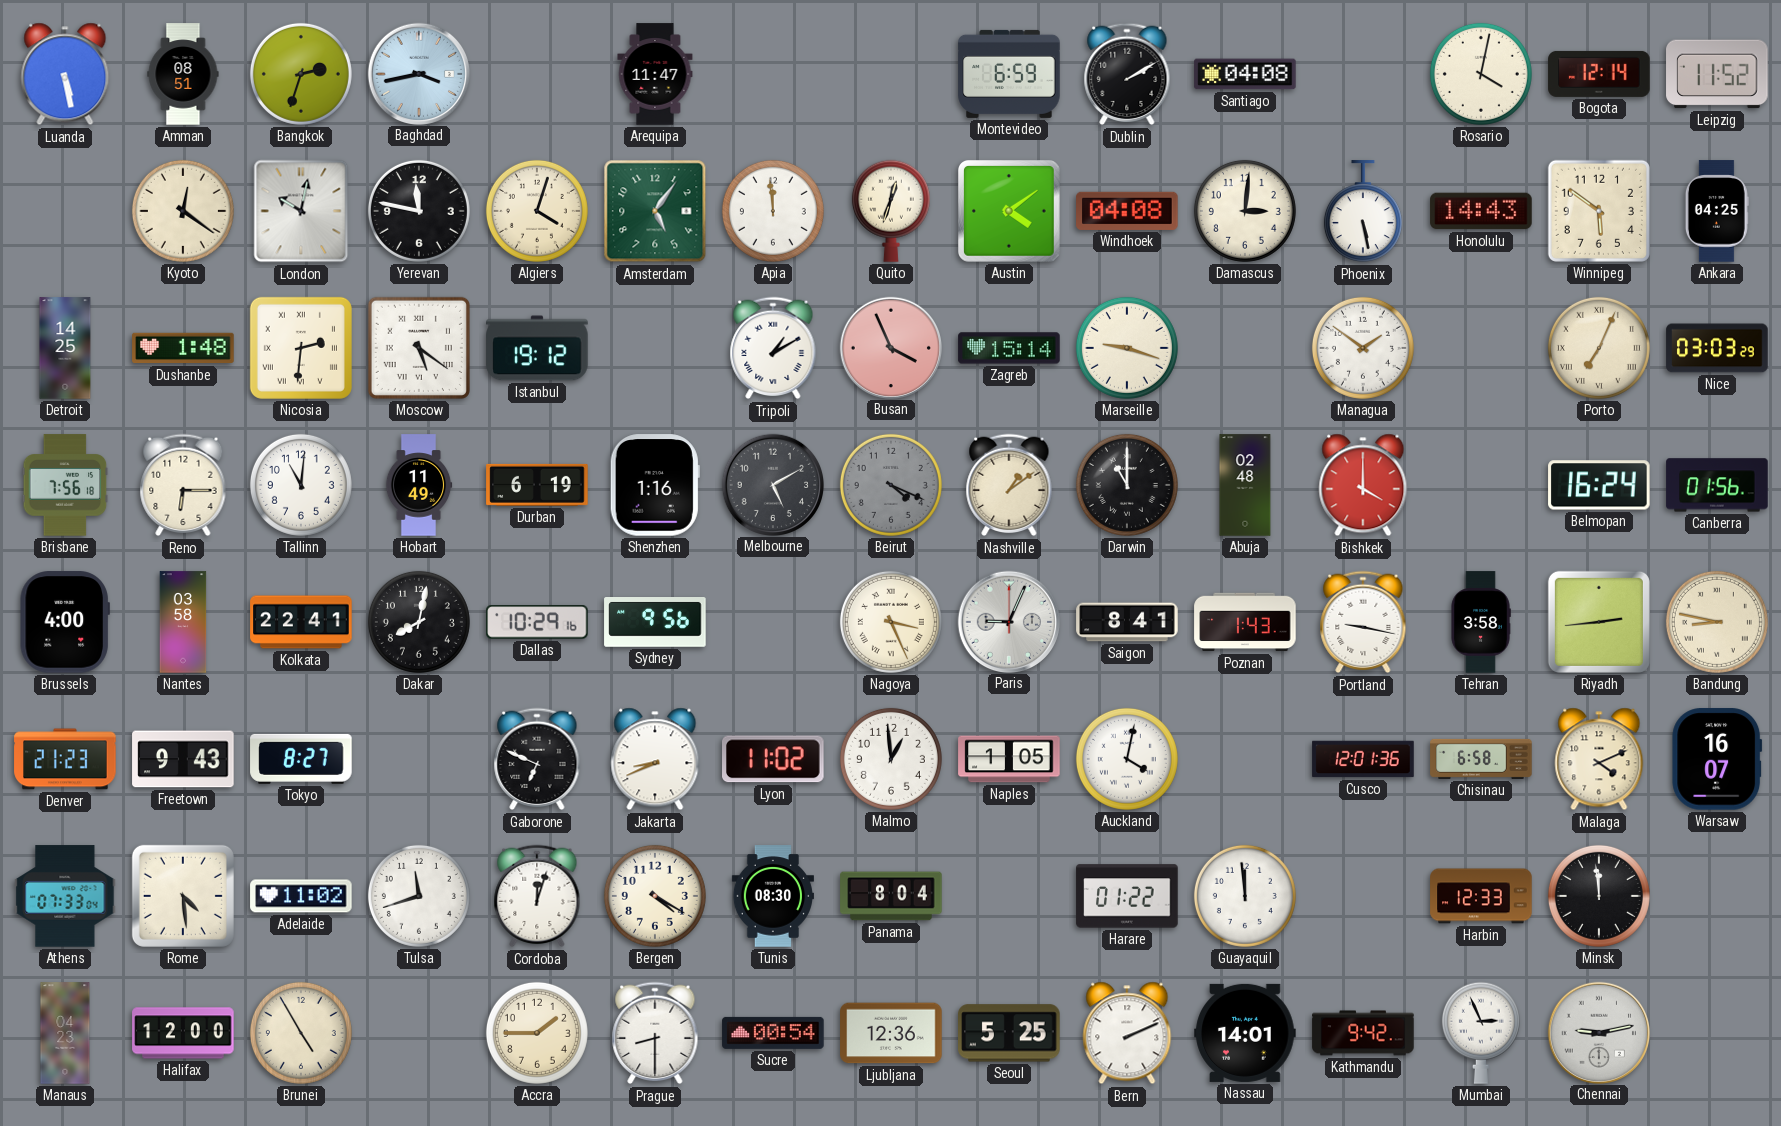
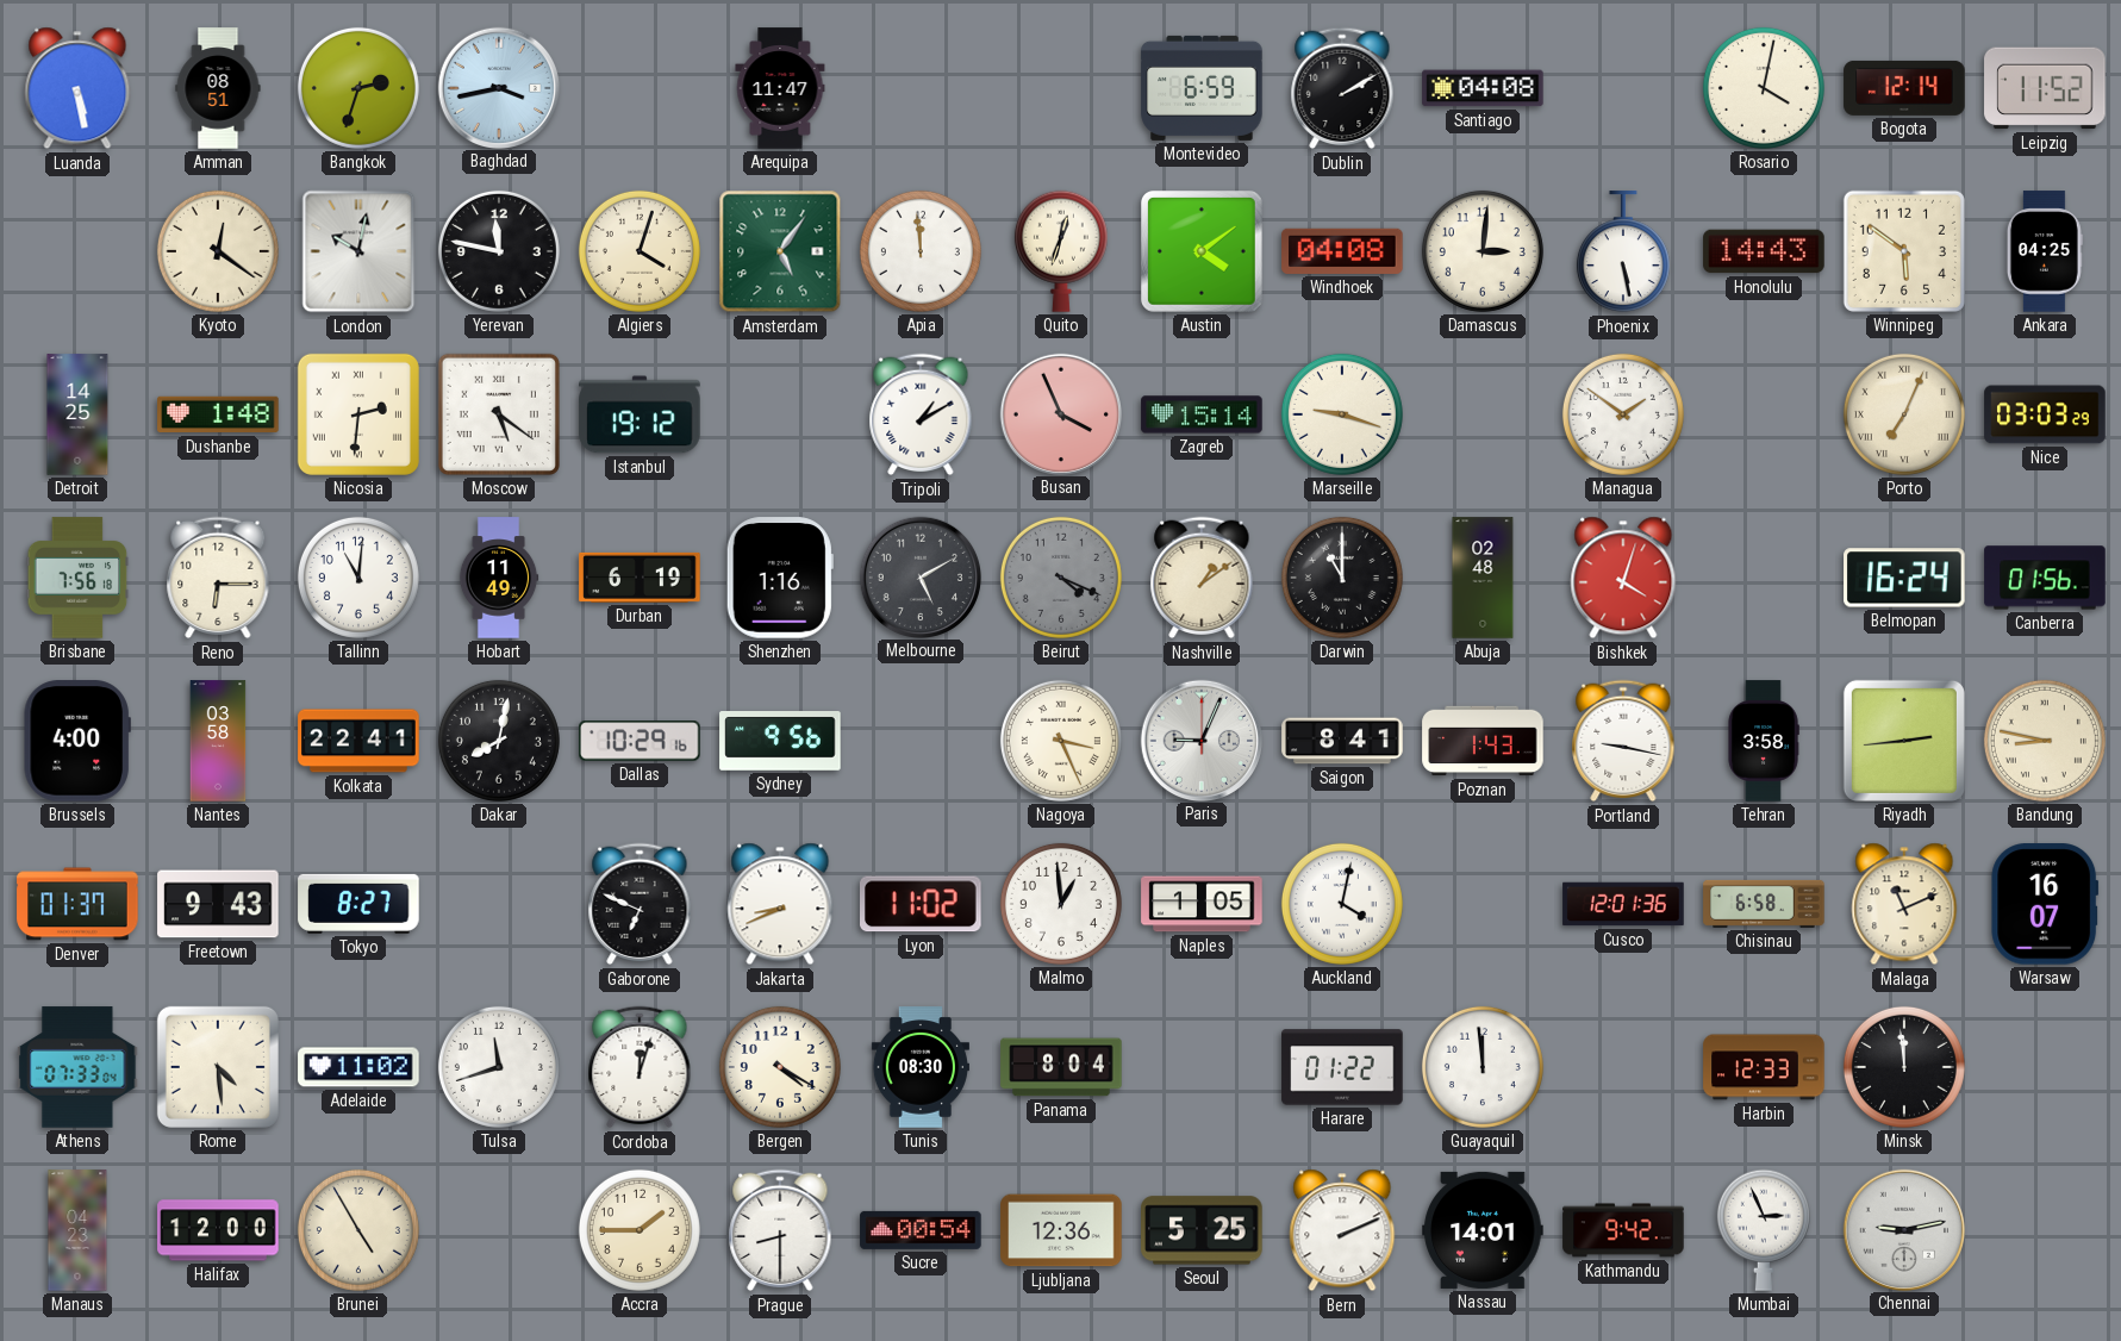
Bishkek: 4:00 -> 4:03
Denver: 21:23 -> 01:37
Malaga: 4:11 -> 11:11
